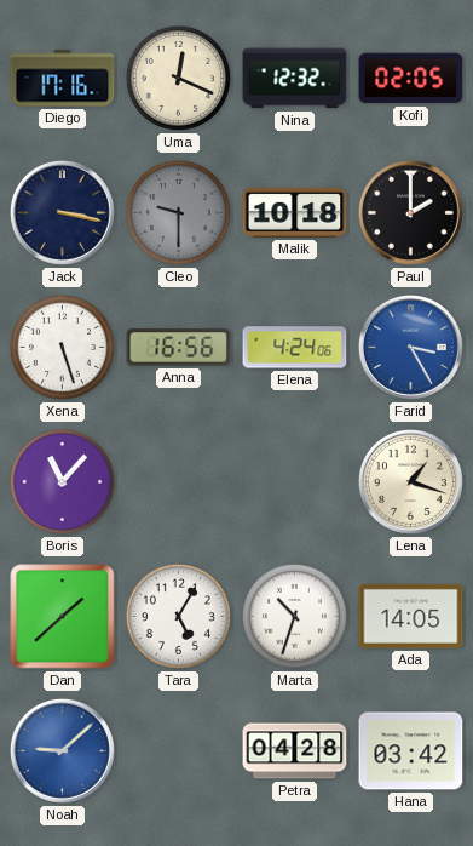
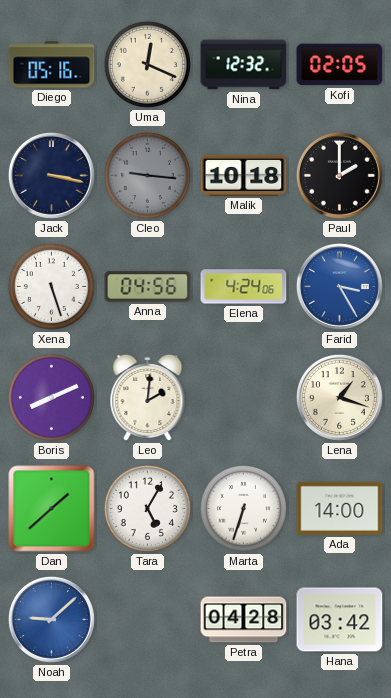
Diego: 17:16 -> 05:16
Cleo: 9:30 -> 9:16
Anna: 16:56 -> 04:56
Boris: 11:07 -> 8:11
Leo: none -> 2:01
Marta: 10:33 -> 6:33
Ada: 14:05 -> 14:00
